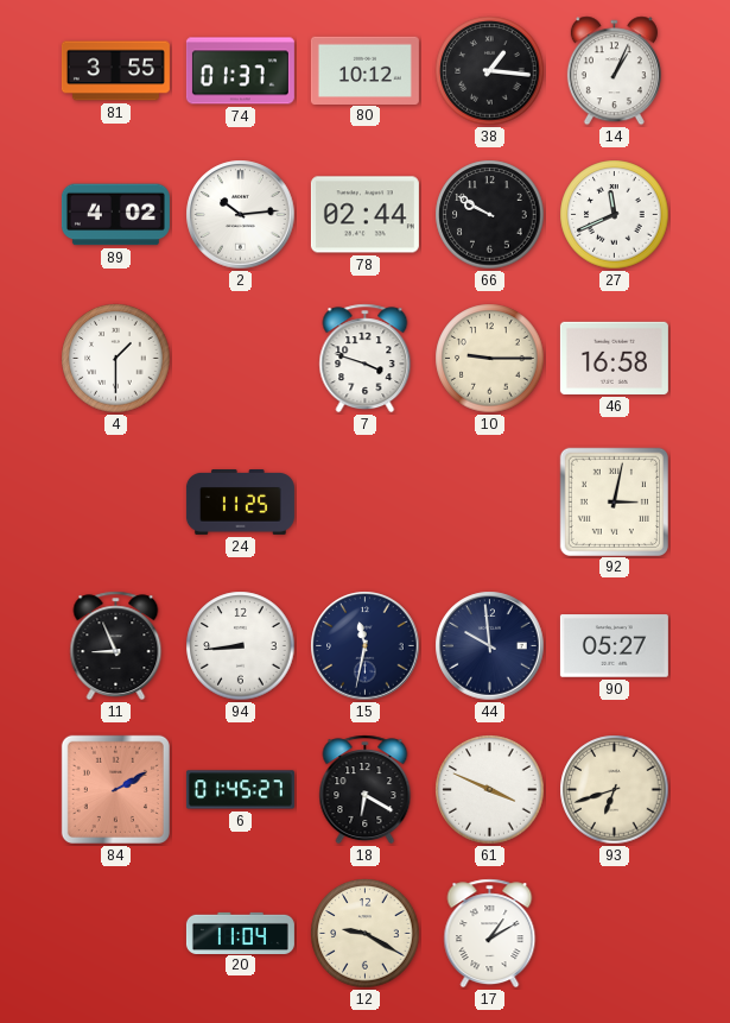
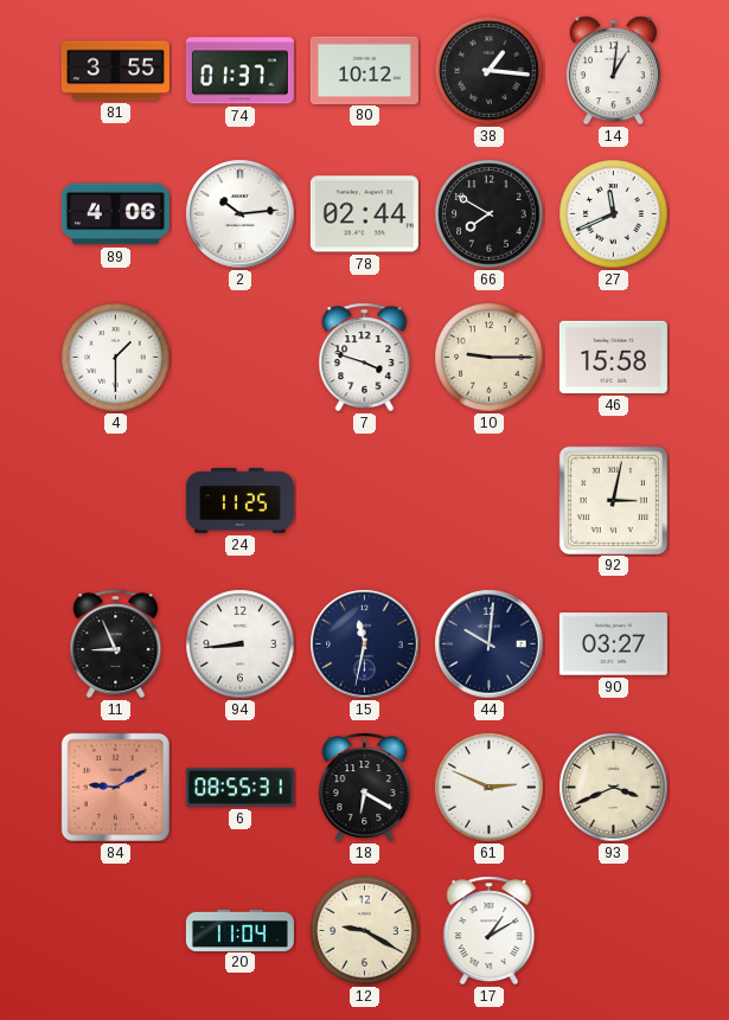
14: 1:04 -> 1:01
89: 4:02 -> 4:06
66: 9:50 -> 7:50
46: 16:58 -> 15:58
44: 9:59 -> 10:01
90: 05:27 -> 03:27
84: 2:10 -> 9:10
6: 01:45 -> 08:55
61: 3:49 -> 2:49
93: 6:42 -> 3:41
